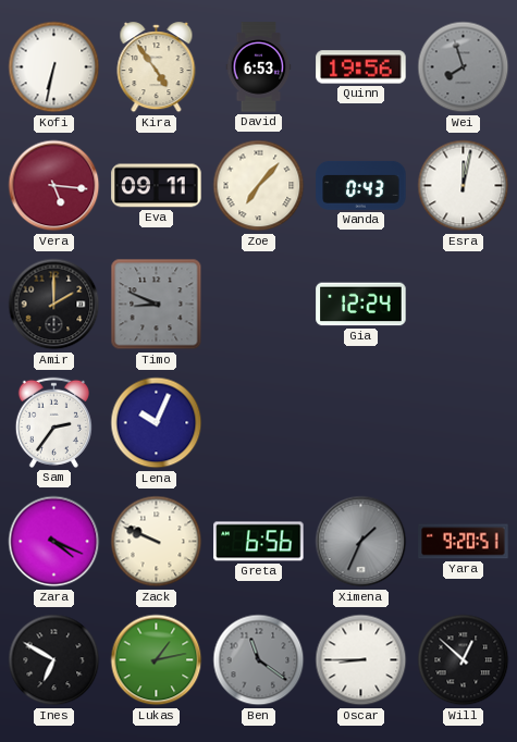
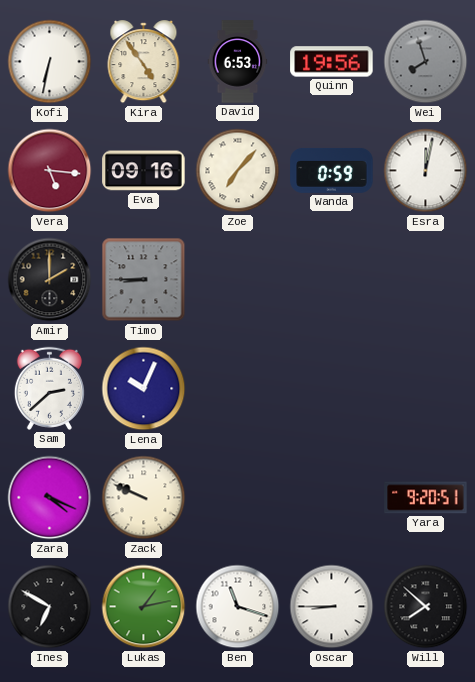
Eva: 09:11 -> 09:16
Wanda: 0:43 -> 0:59
Timo: 8:49 -> 8:45
Gia: 12:24 -> none
Sam: 2:36 -> 2:38
Greta: 6:56 -> none
Ximena: 1:34 -> none
Ben: 11:21 -> 11:18
Ben dial: grey -> white
Will: 12:52 -> 7:52
